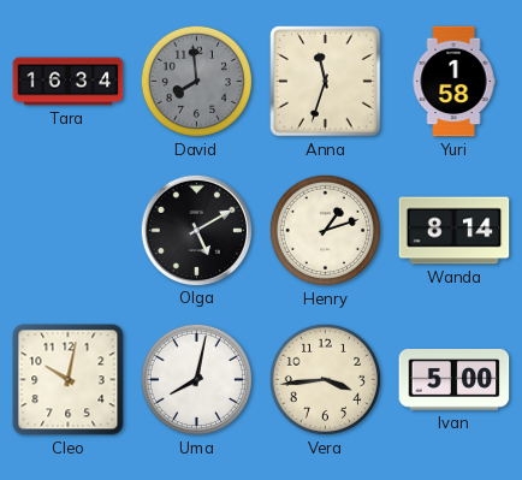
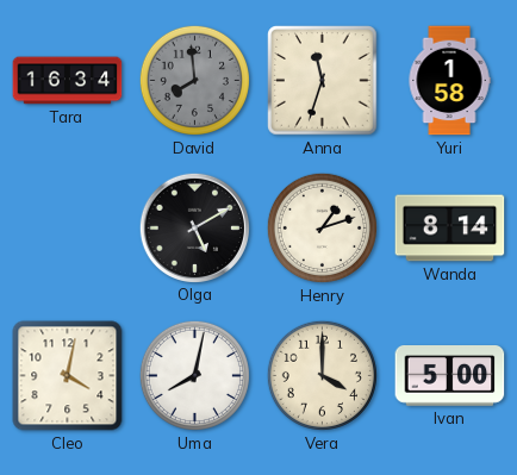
Cleo: 10:02 -> 4:02
Vera: 3:44 -> 4:00
